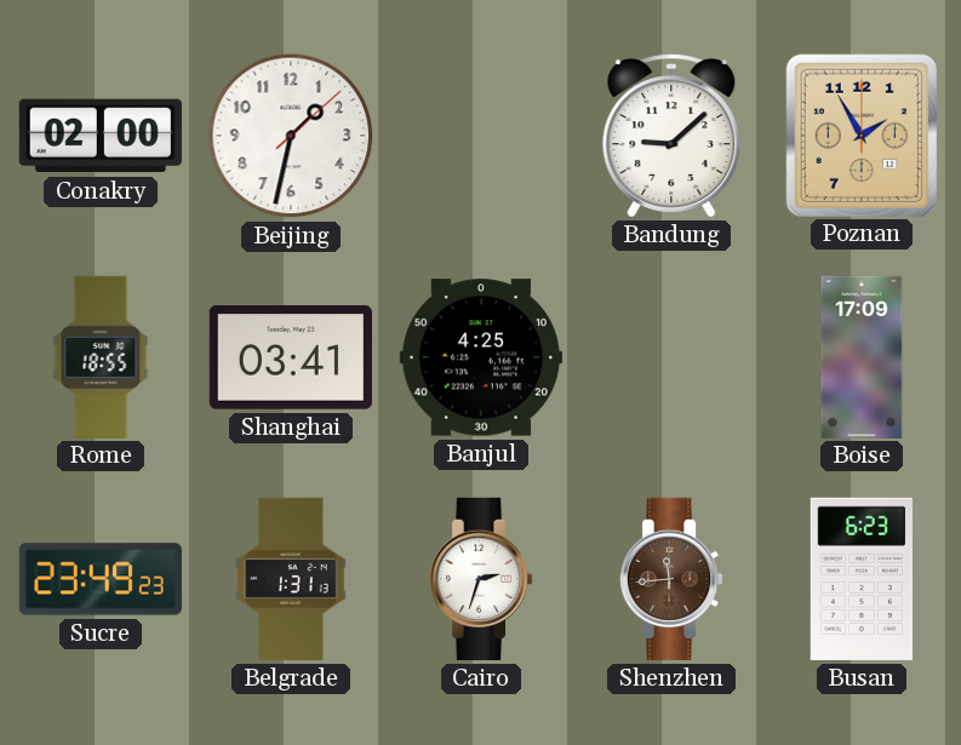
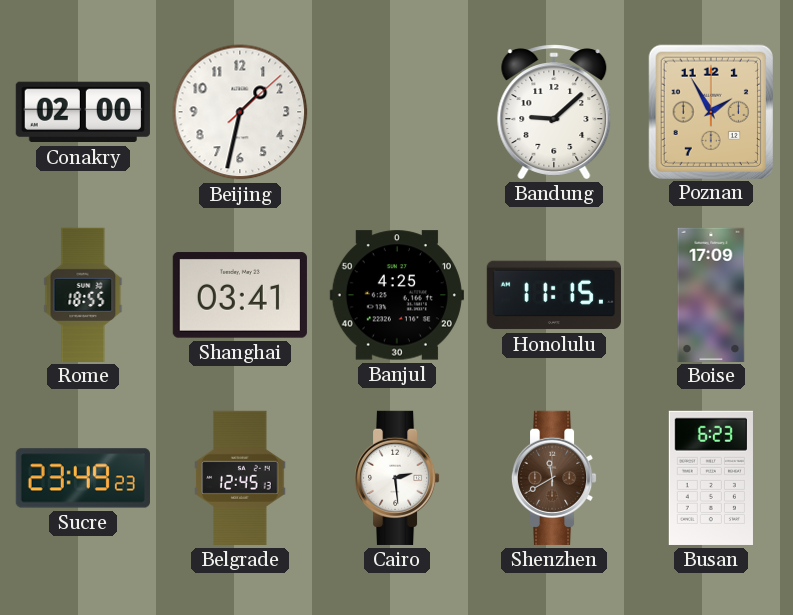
Honolulu: none -> 11:15
Belgrade: 1:31 -> 12:45
Cairo: 2:33 -> 2:29
Shenzhen: 11:44 -> 11:40
